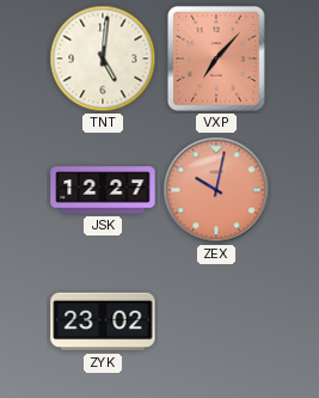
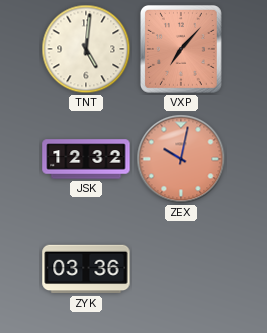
JSK: 12:27 -> 12:32
ZYK: 23:02 -> 03:36
